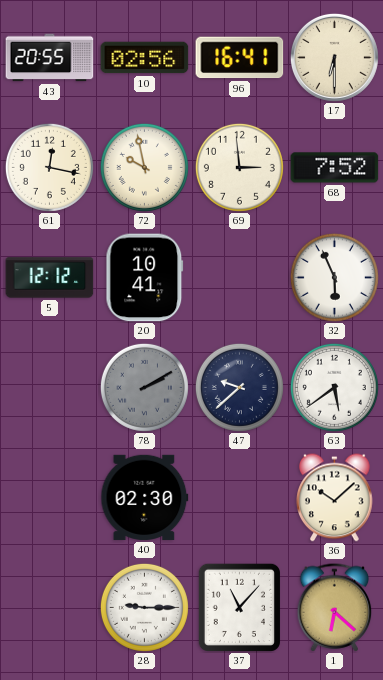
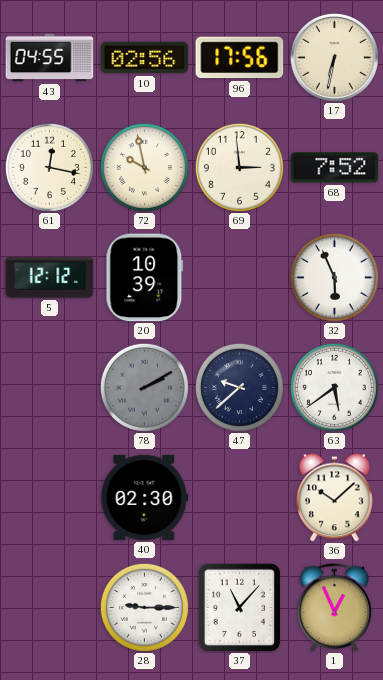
43: 20:55 -> 04:55
96: 16:41 -> 17:56
17: 6:30 -> 6:32
20: 10:41 -> 10:39
1: 6:22 -> 12:56
